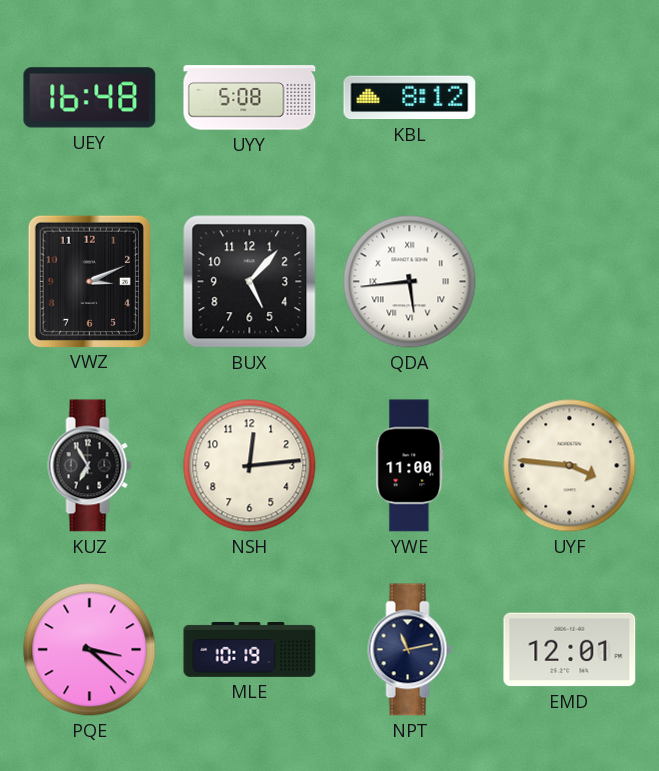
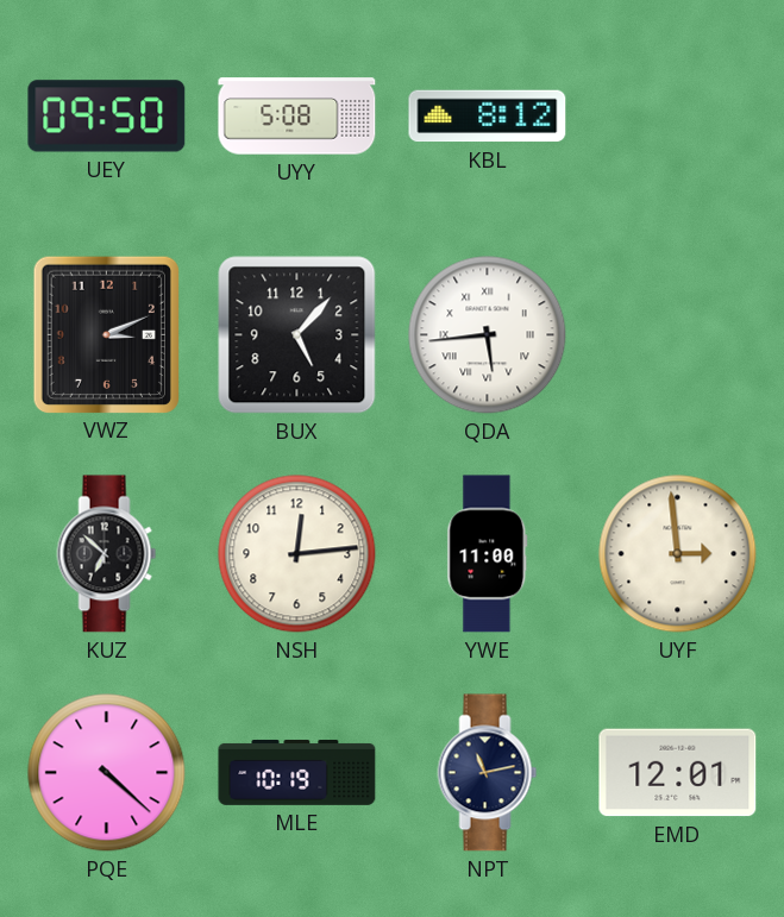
UEY: 16:48 -> 09:50
KUZ: 6:55 -> 6:52
UYF: 3:46 -> 2:59
PQE: 3:22 -> 4:22
